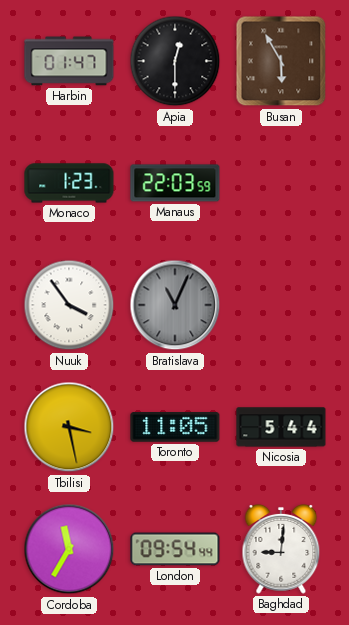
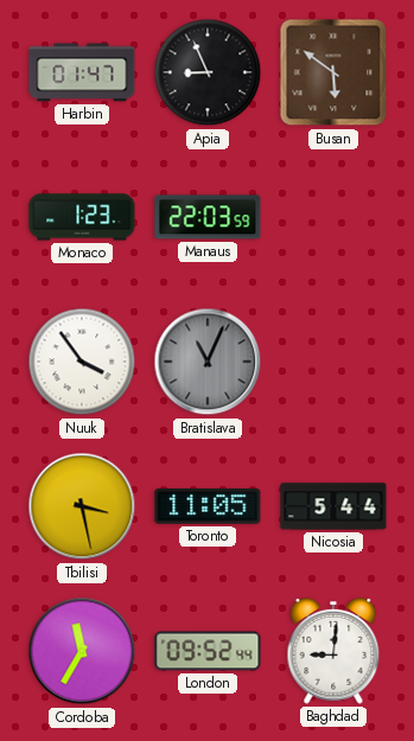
Apia: 12:30 -> 8:56
Busan: 5:55 -> 5:51
London: 09:54 -> 09:52
